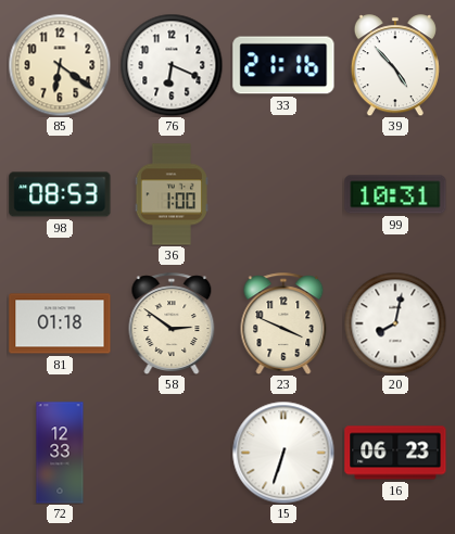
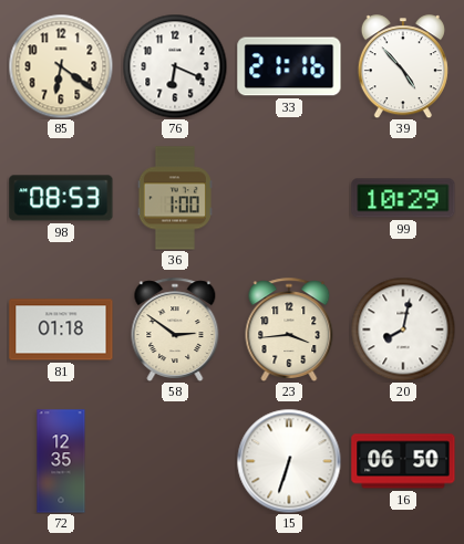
99: 10:31 -> 10:29
23: 3:49 -> 3:44
72: 12:33 -> 12:35
16: 06:23 -> 06:50
